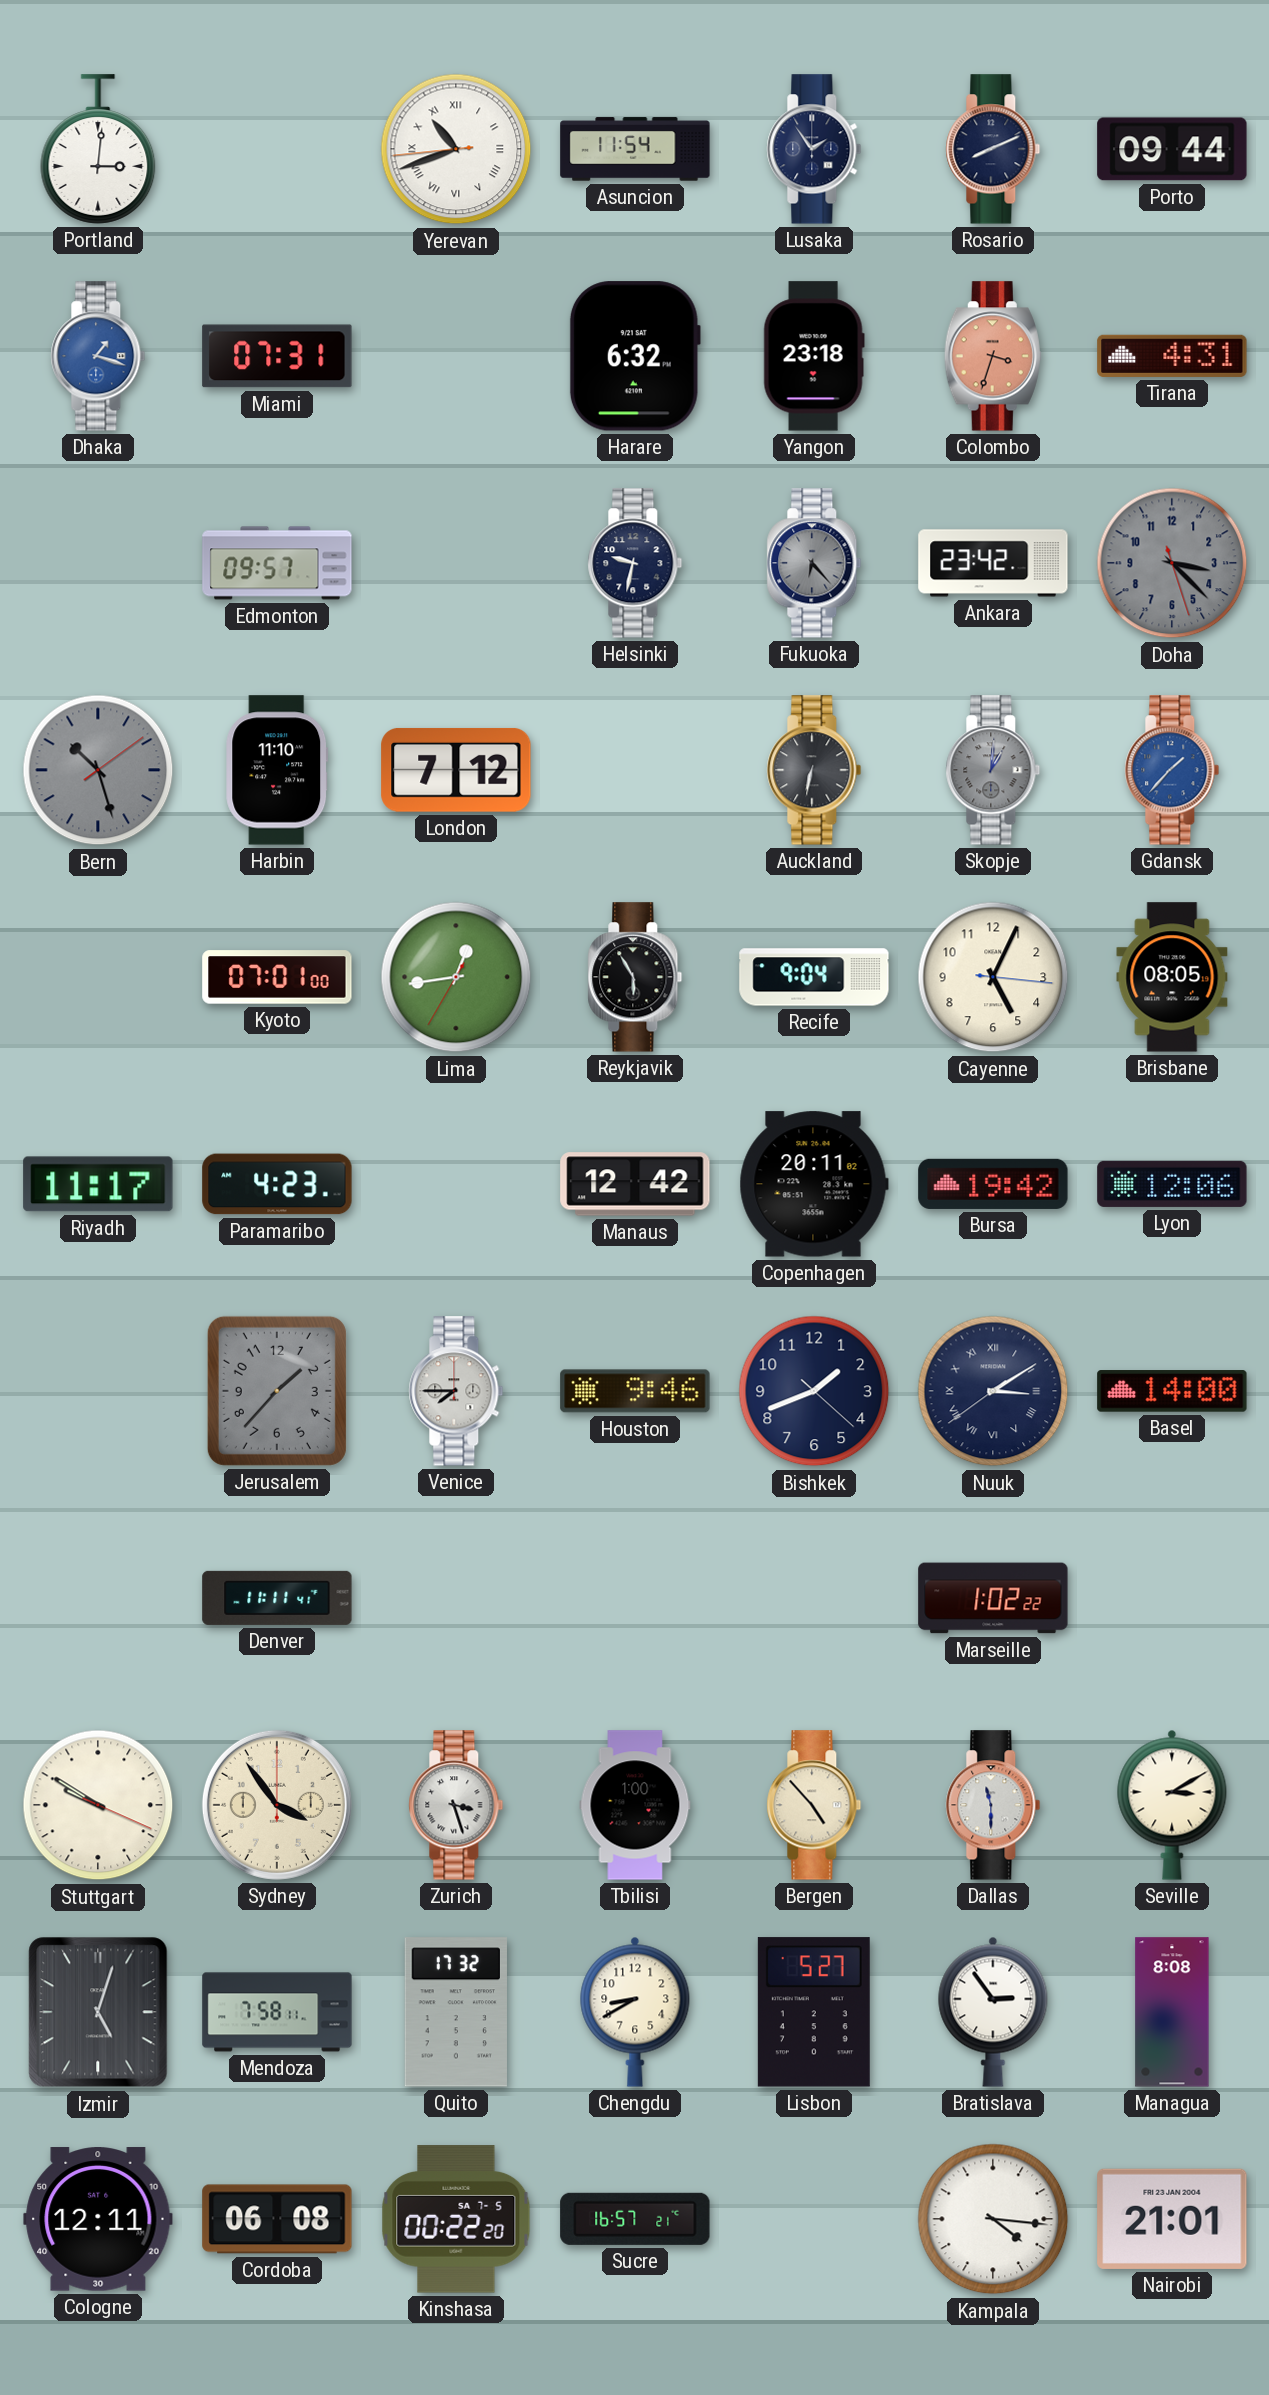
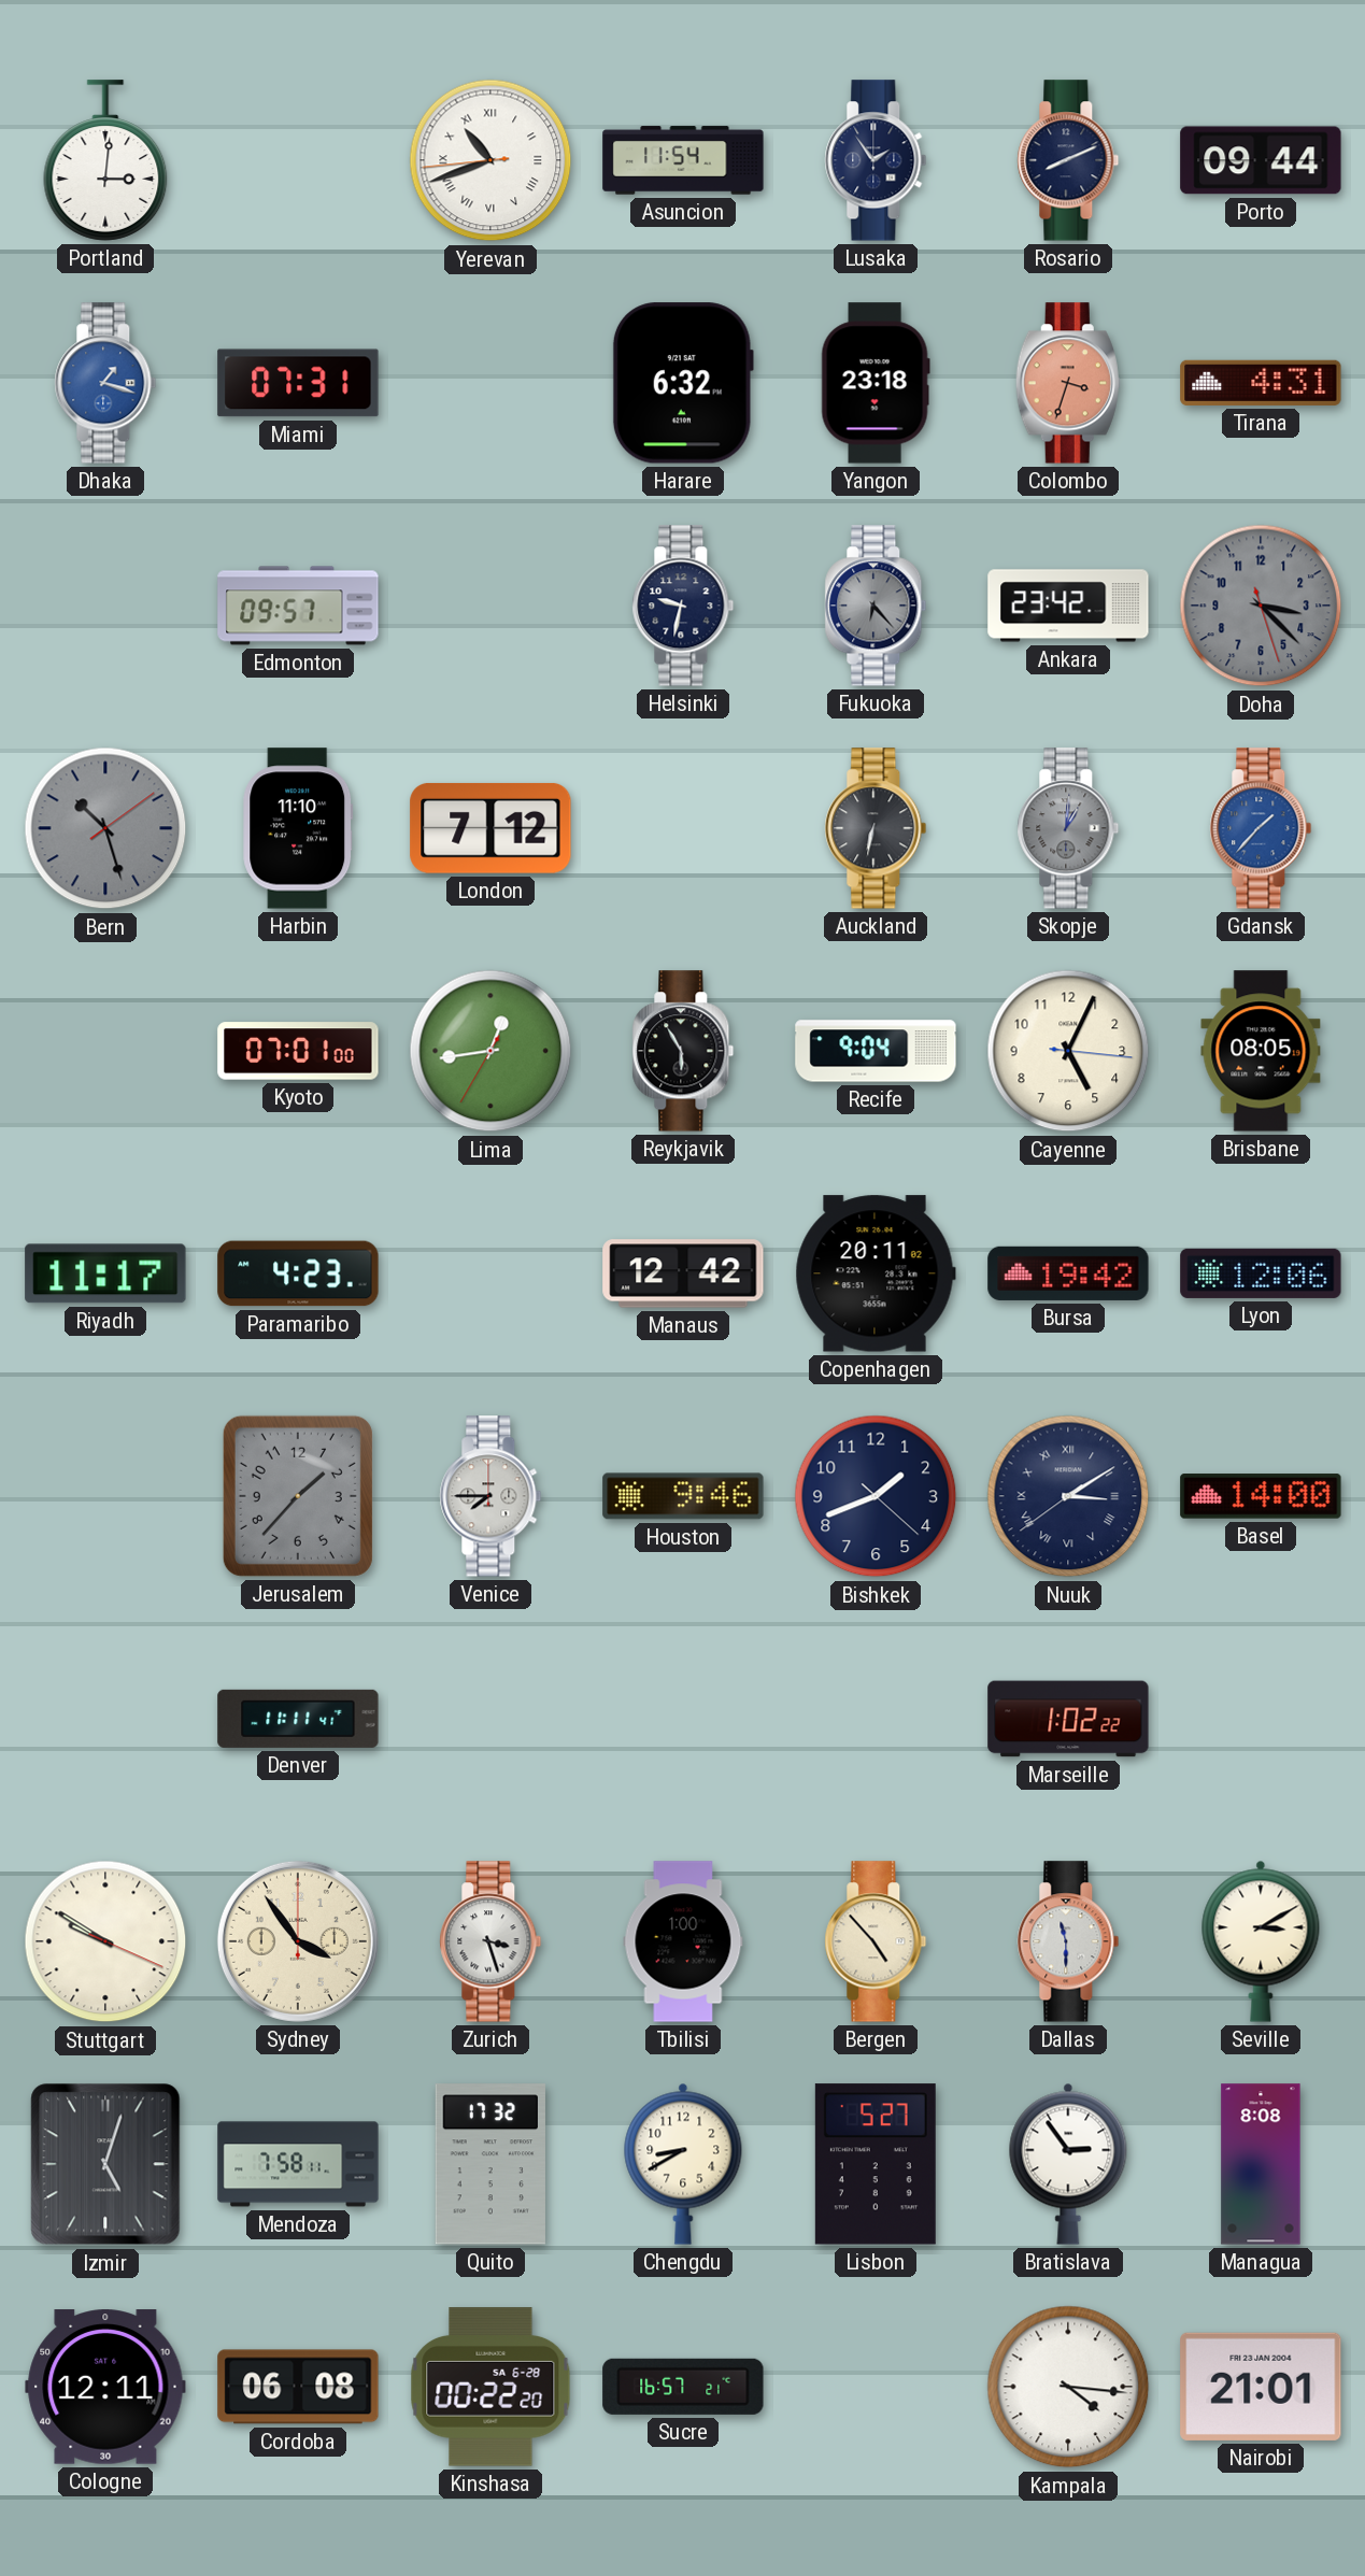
Kinshasa date: SA 7-5 -> SA 6-28
